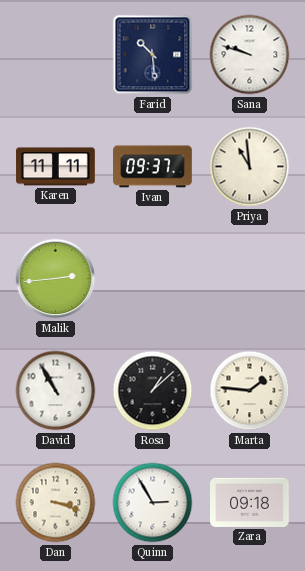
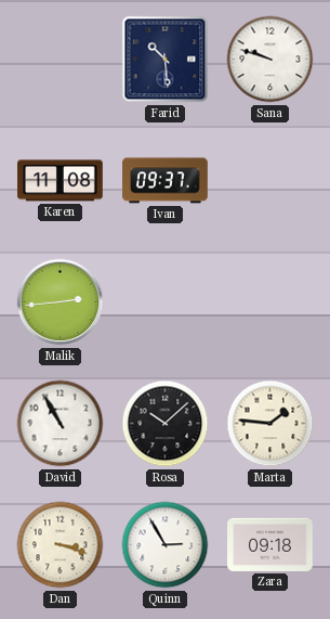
Karen: 11:11 -> 11:08
Priya: 10:59 -> none
Rosa: 1:08 -> 10:08
